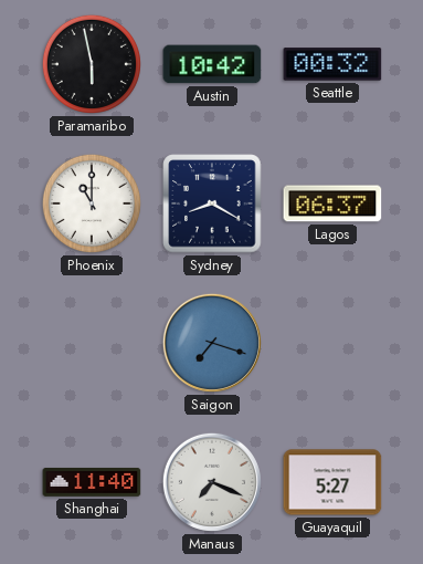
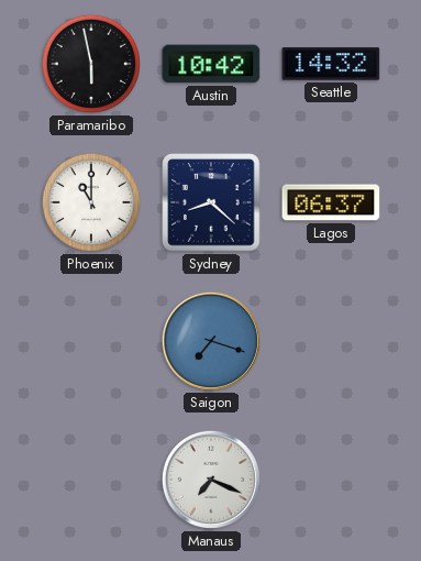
Seattle: 00:32 -> 14:32
Sydney: 8:20 -> 8:22
Shanghai: 11:40 -> none
Guayaquil: 5:27 -> none
